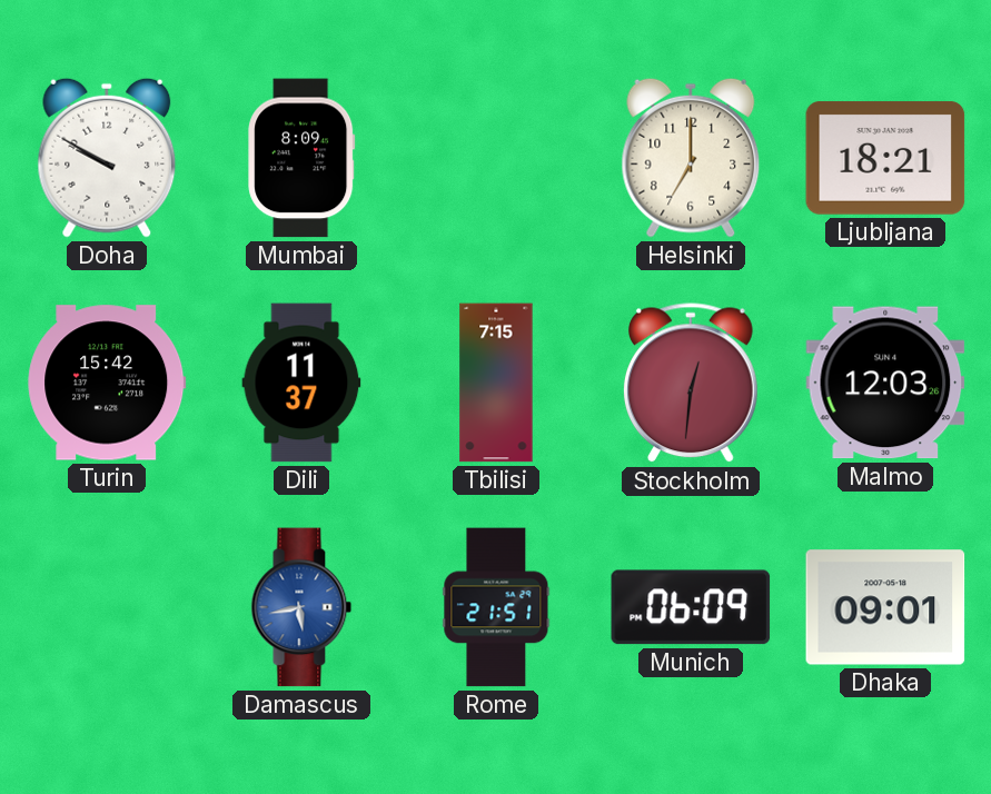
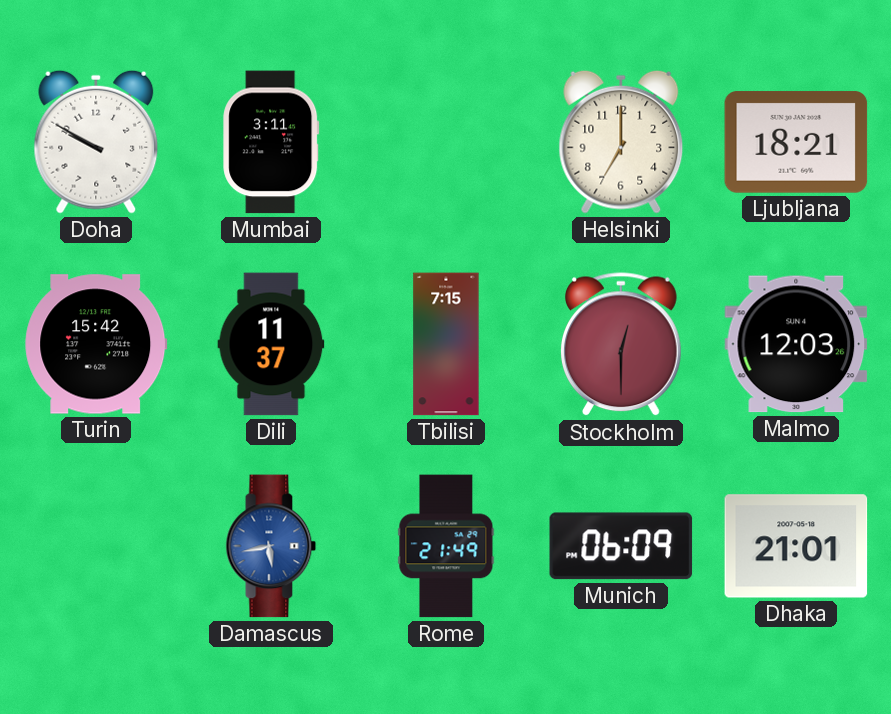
Mumbai: 8:09 -> 3:11
Stockholm: 12:31 -> 12:30
Rome: 21:51 -> 21:49
Dhaka: 09:01 -> 21:01
